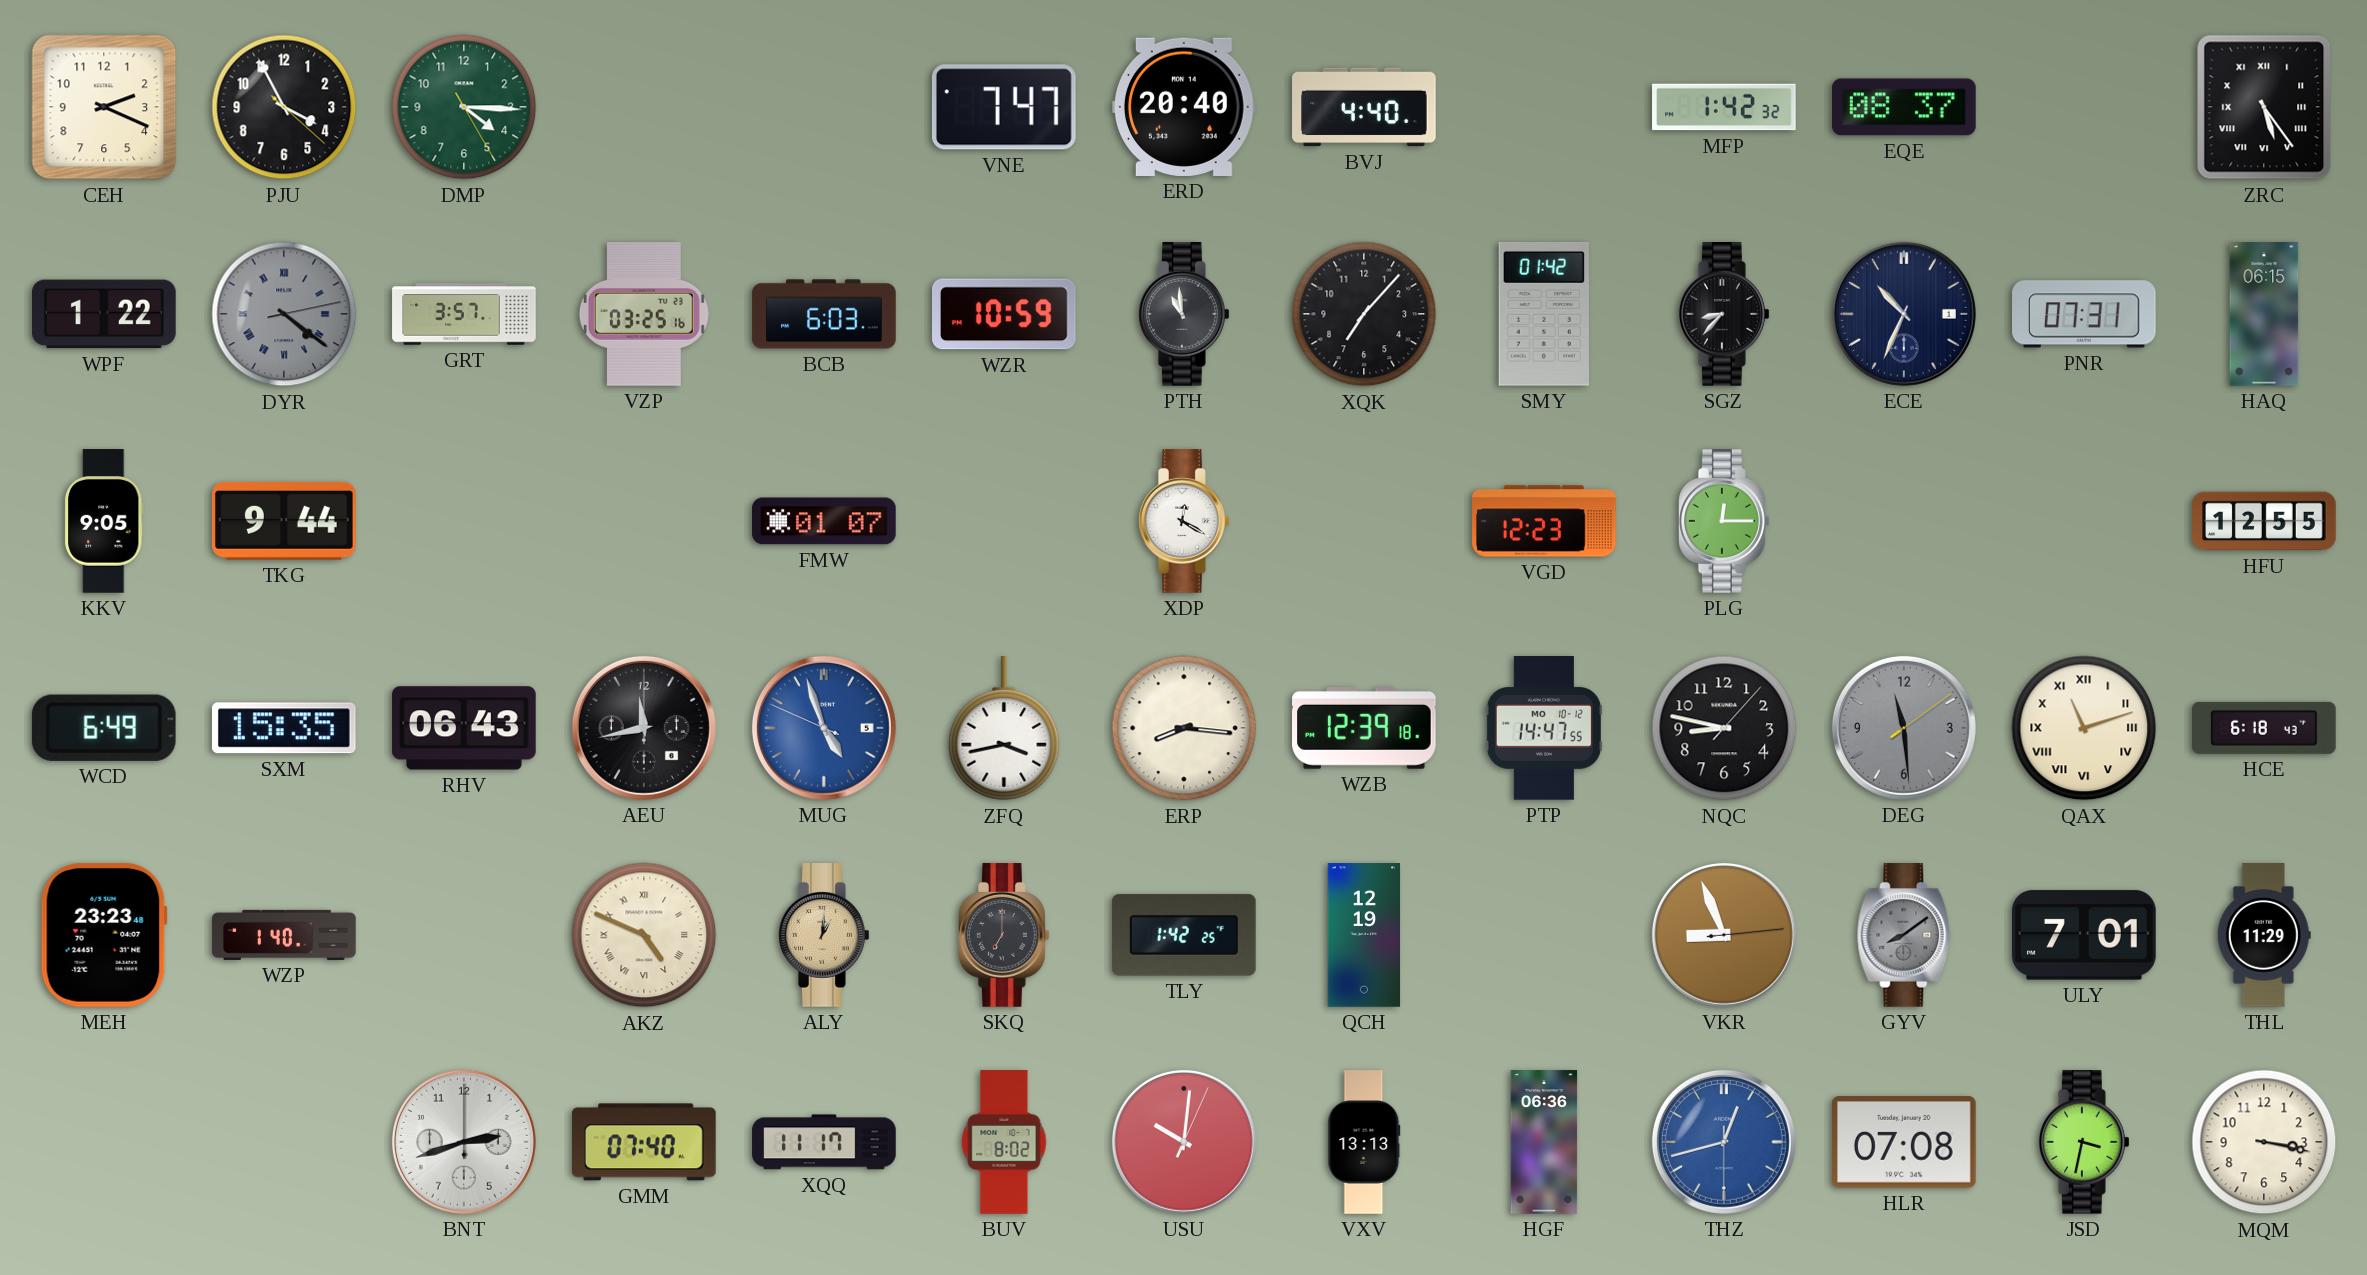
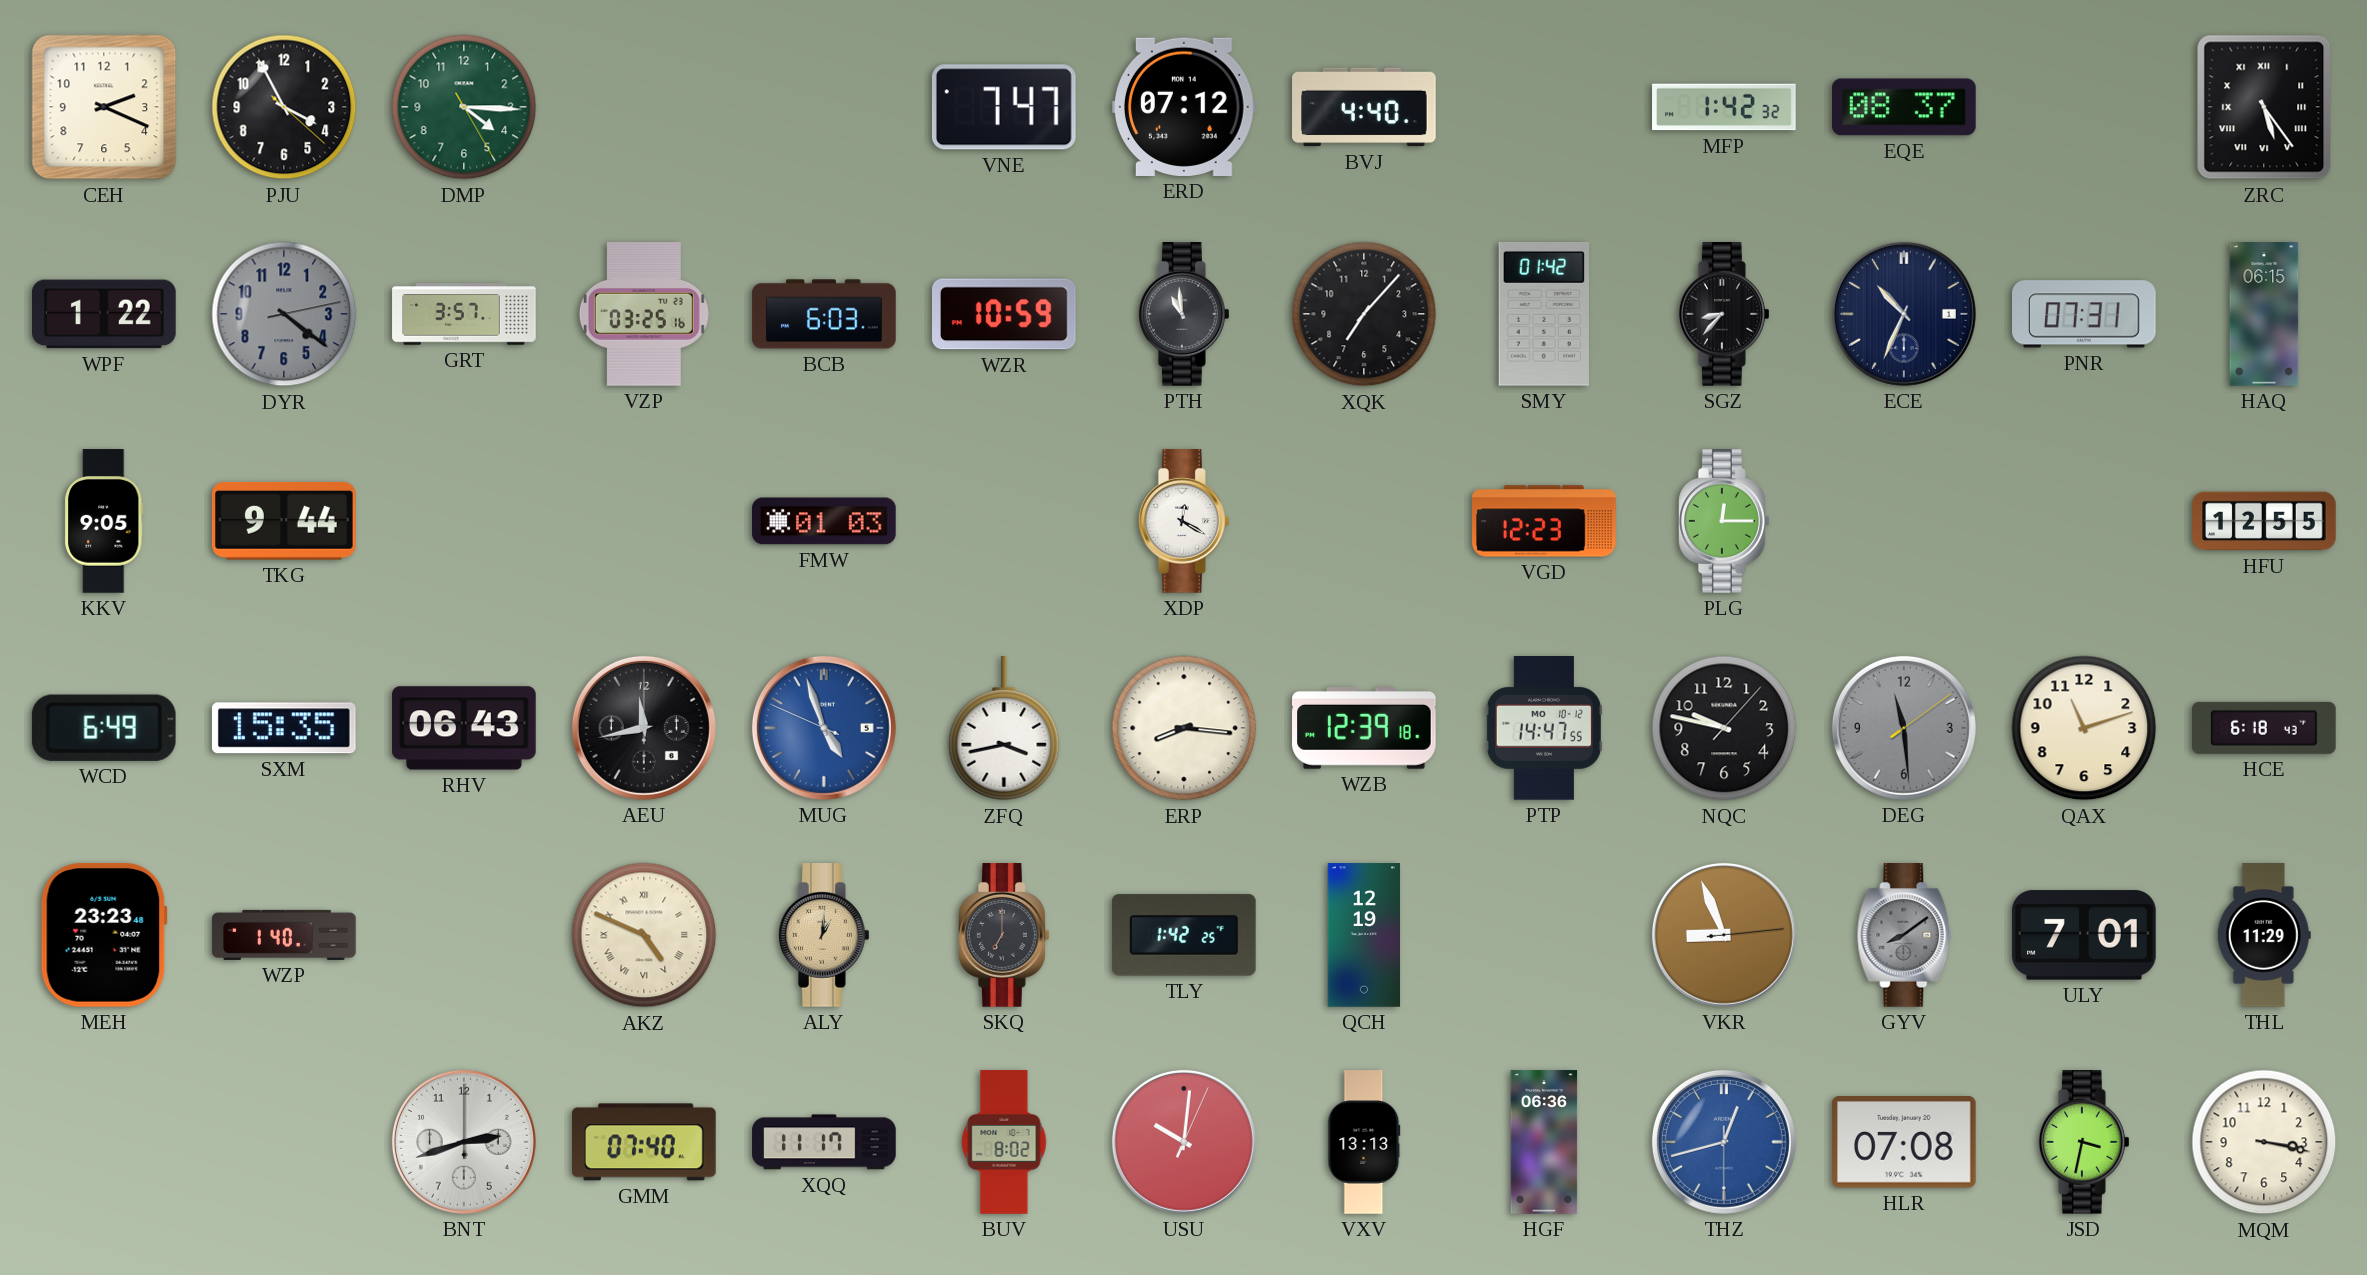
ERD: 20:40 -> 07:12
DYR numerals: Roman -> Arabic
FMW: 01:07 -> 01:03
NQC: 8:47 -> 9:47
QAX numerals: Roman -> Arabic
